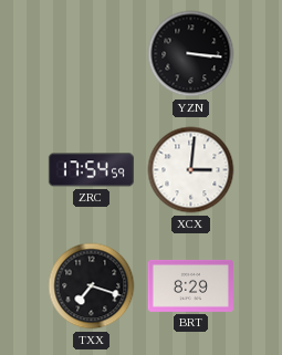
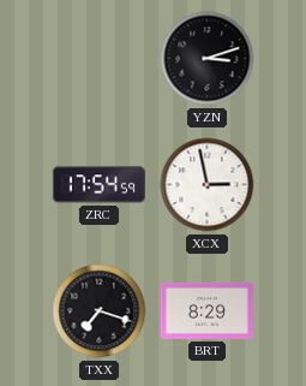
YZN: 3:16 -> 3:12
XCX: 3:01 -> 2:58
